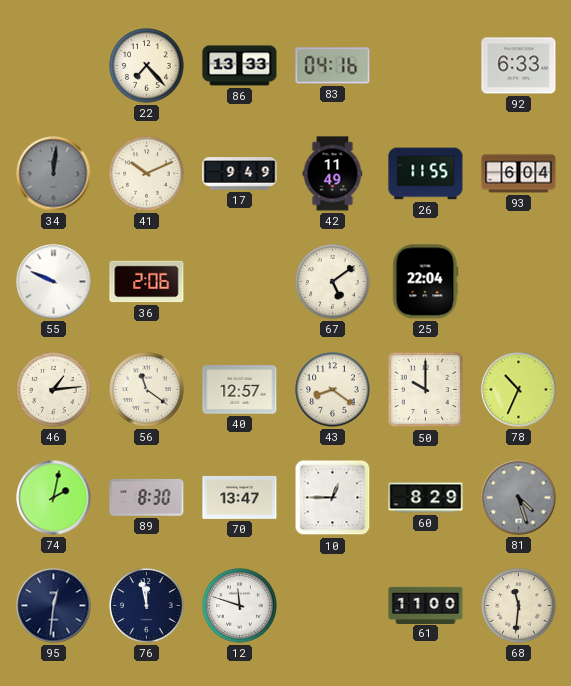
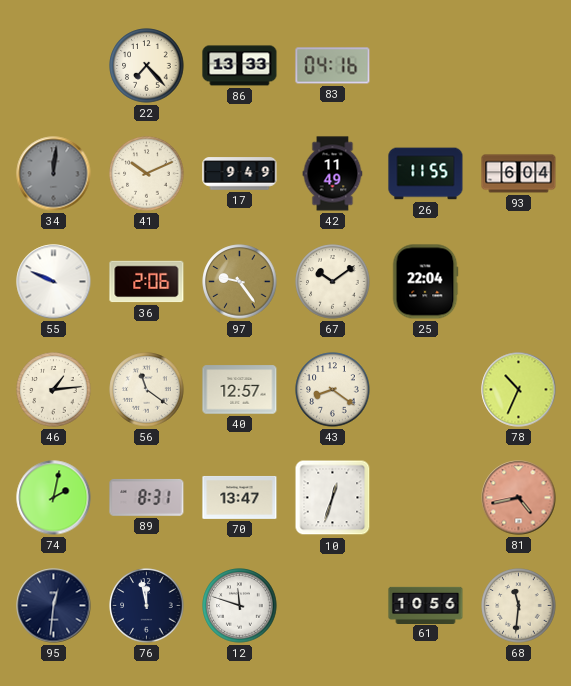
92: 6:33 -> none
97: none -> 9:24
67: 5:09 -> 10:09
50: 10:00 -> none
89: 8:30 -> 8:31
10: 12:45 -> 12:33
60: 8:29 -> none
81: 4:27 -> 4:43
81 dial: grey -> salmon
61: 11:00 -> 10:56
